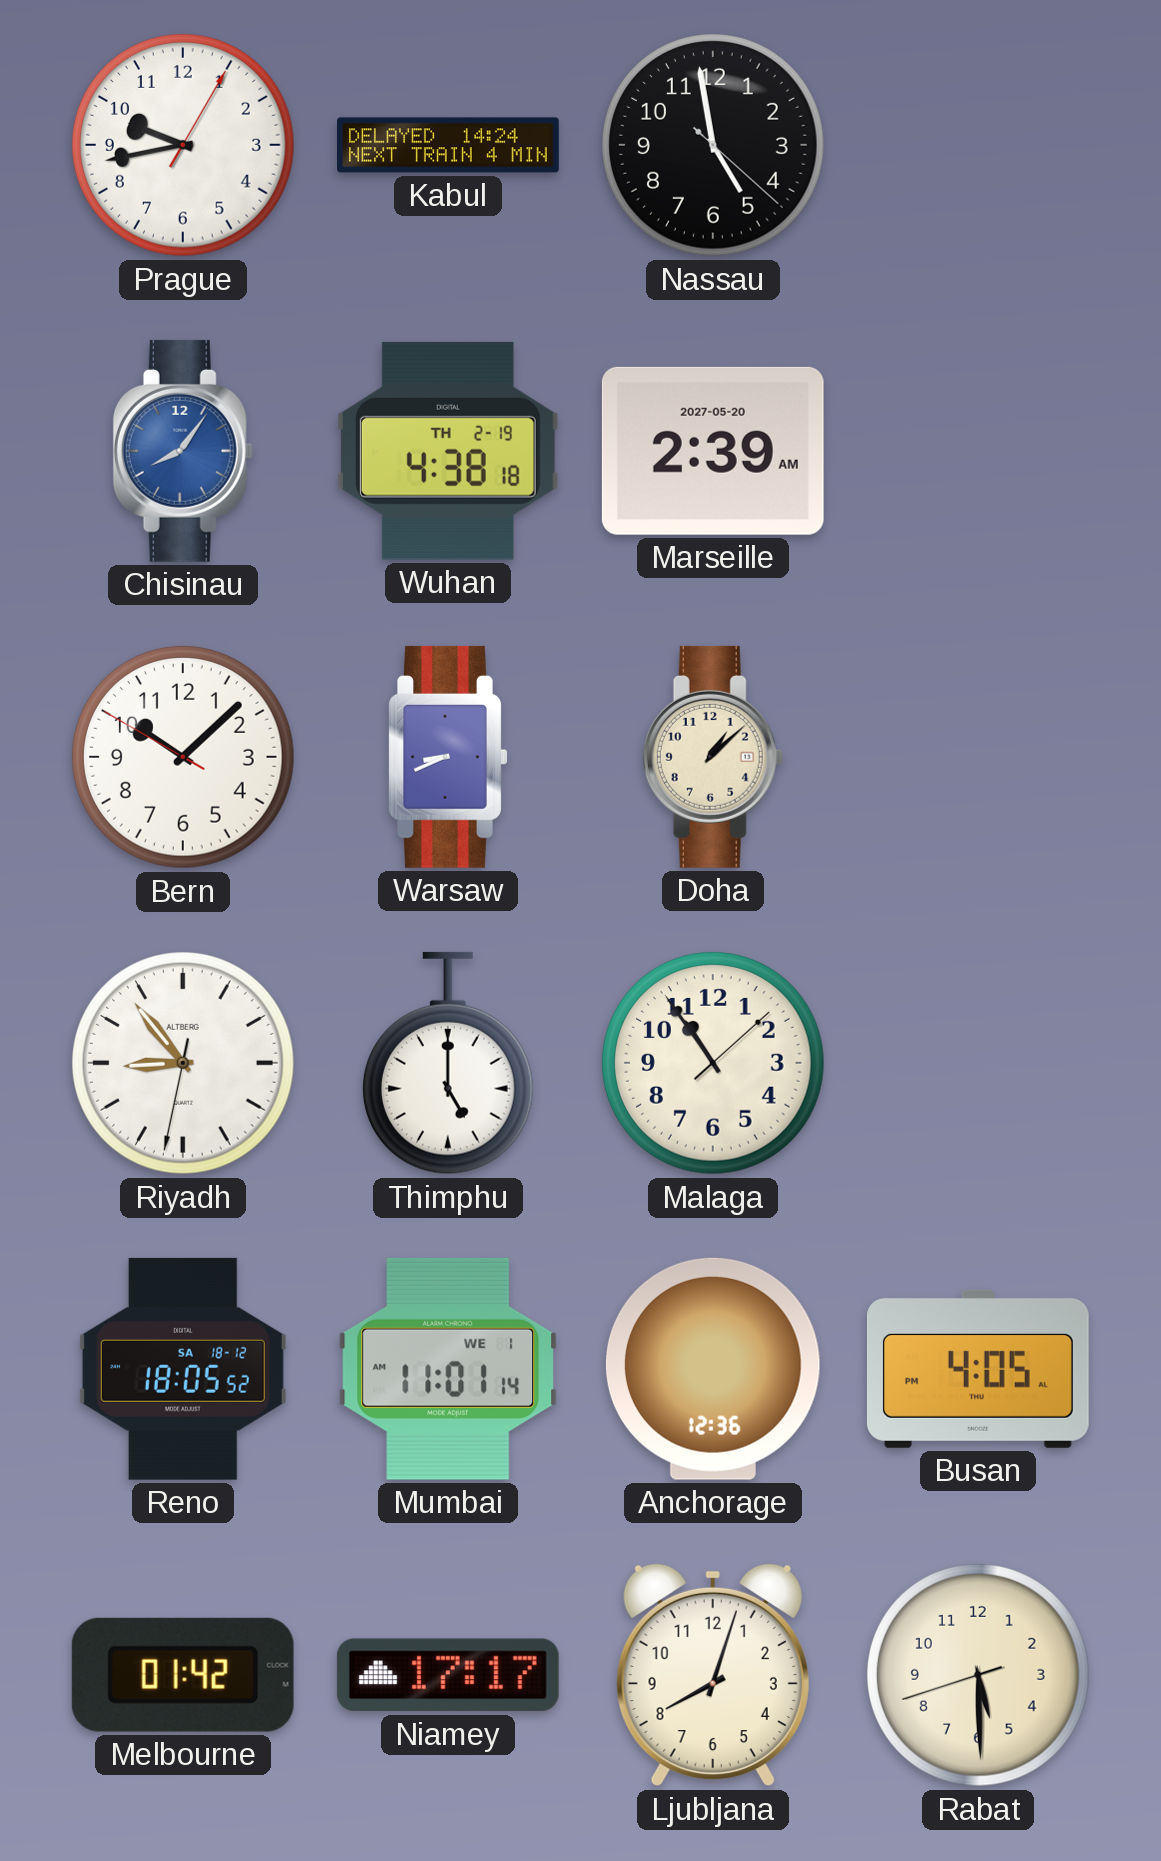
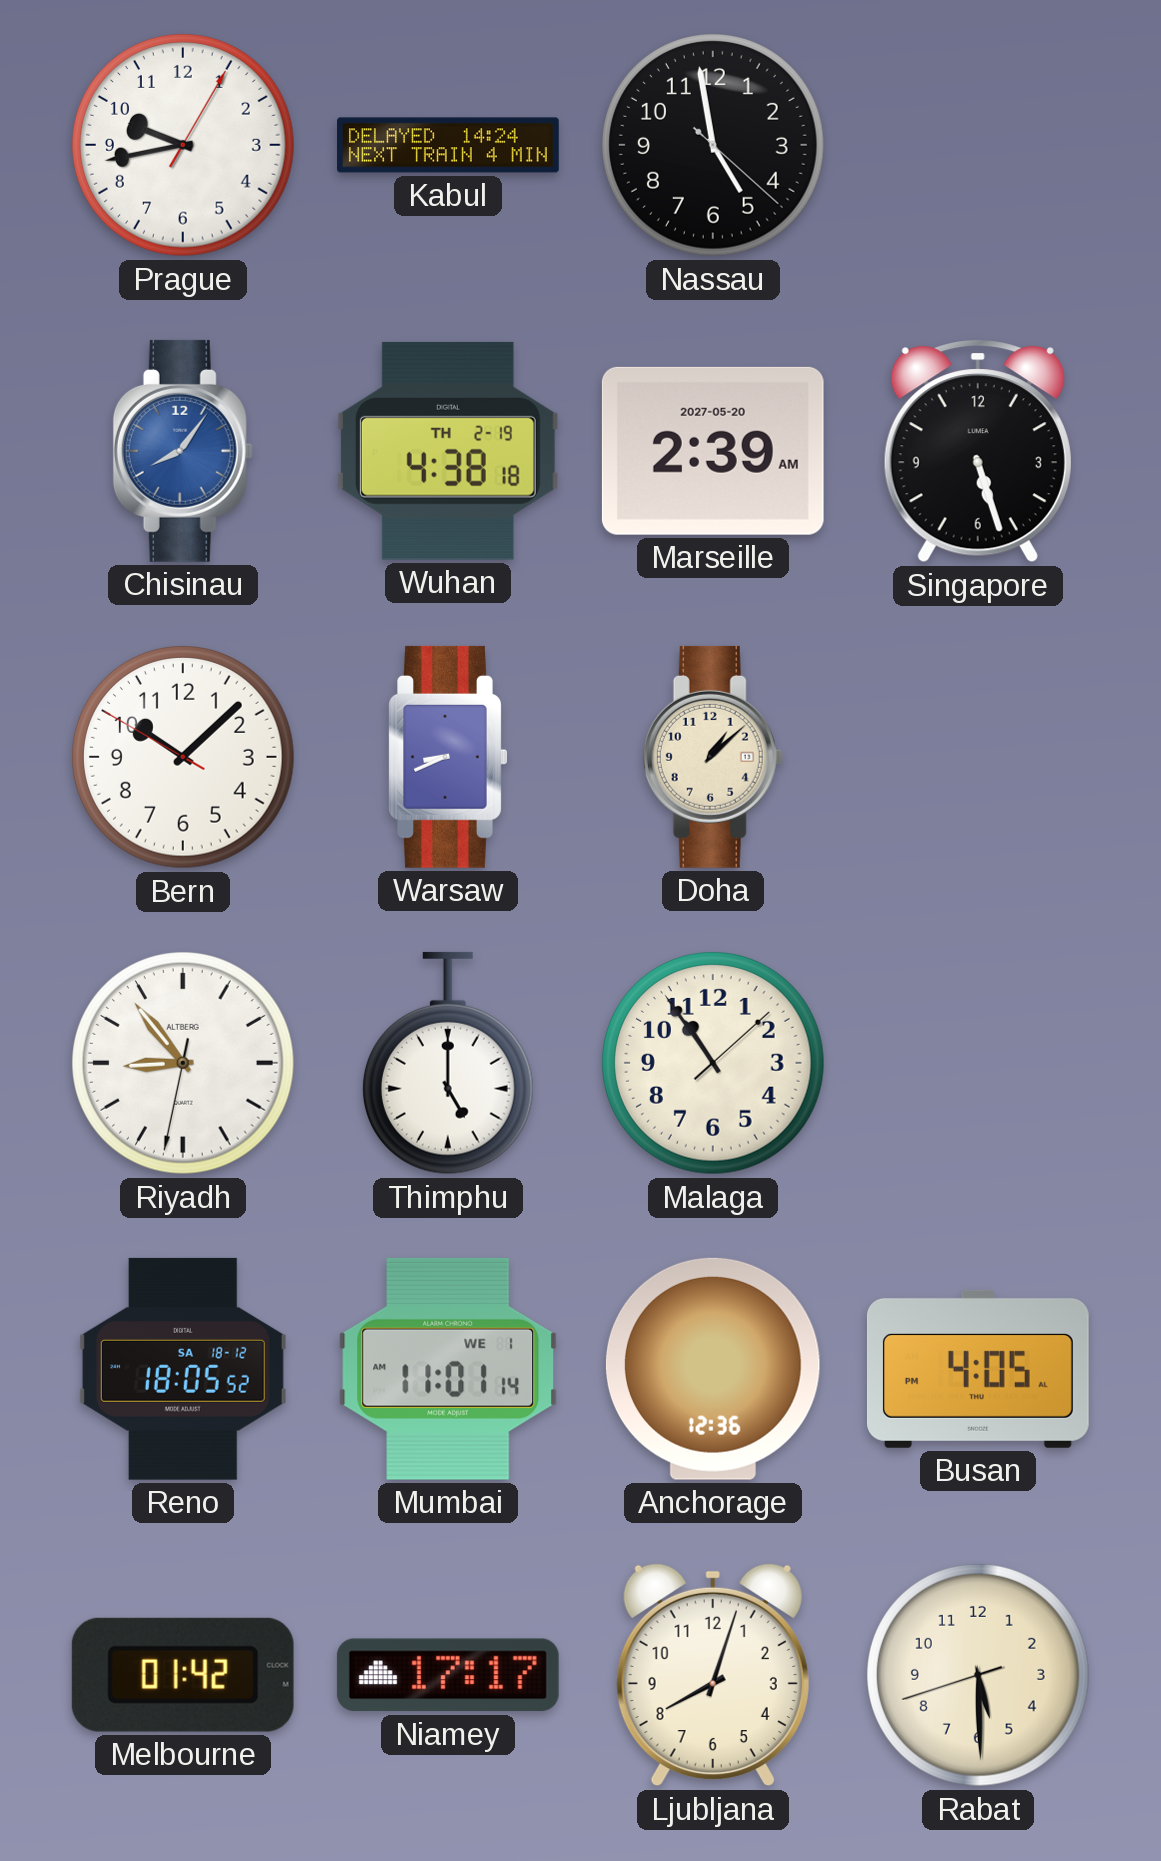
Singapore: none -> 5:27
